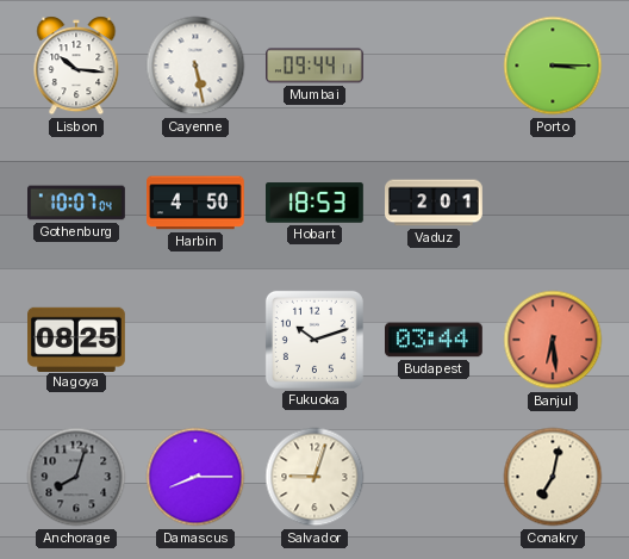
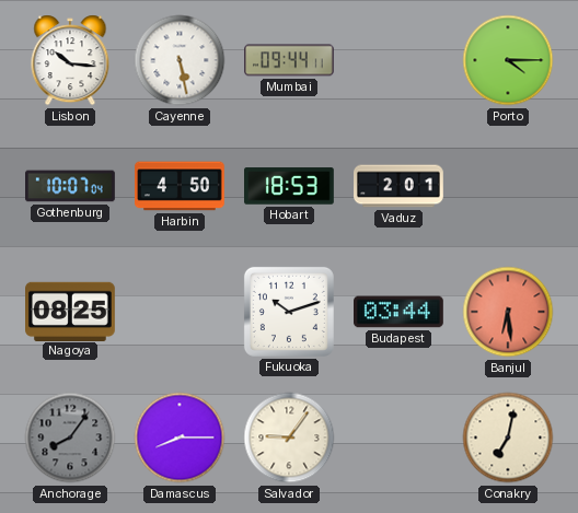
Porto: 3:15 -> 4:15
Anchorage: 8:03 -> 8:06
Salvador: 9:03 -> 9:06
